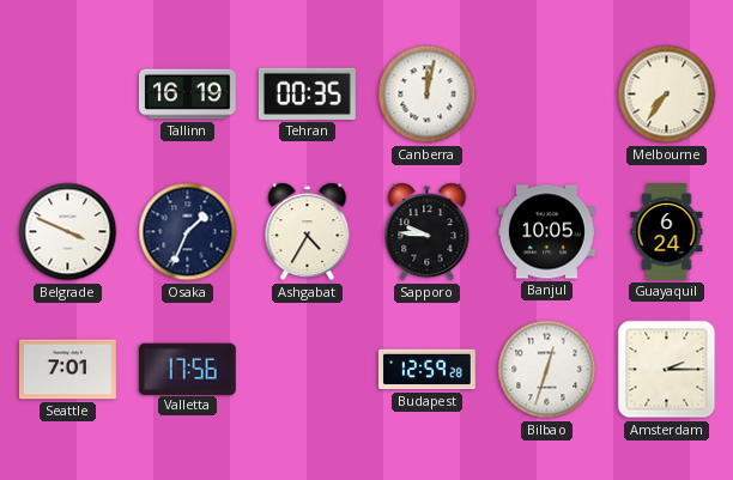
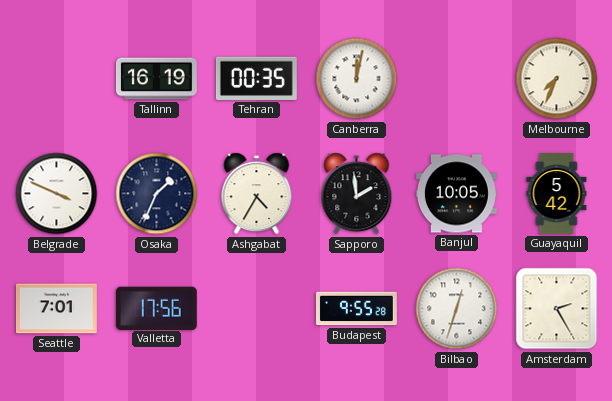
Melbourne: 7:36 -> 7:34
Sapporo: 9:46 -> 1:59
Guayaquil: 6:24 -> 5:42
Budapest: 12:59 -> 9:55
Amsterdam: 2:15 -> 2:25
